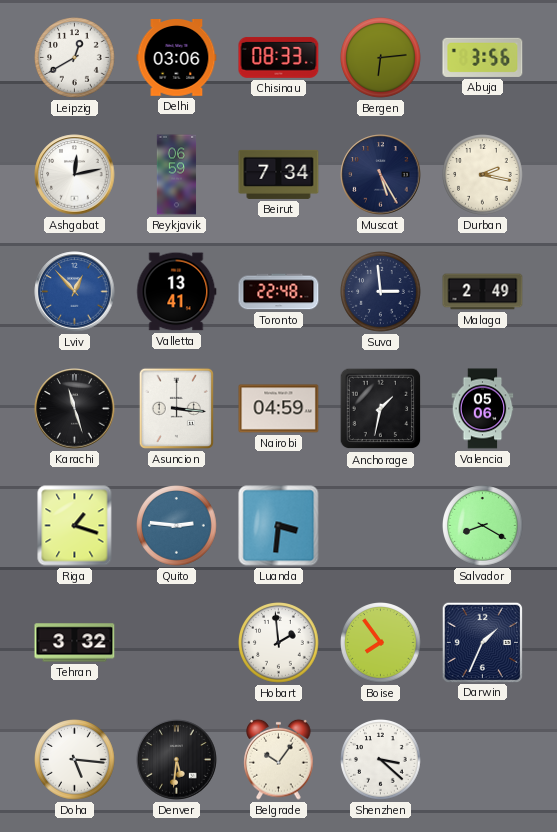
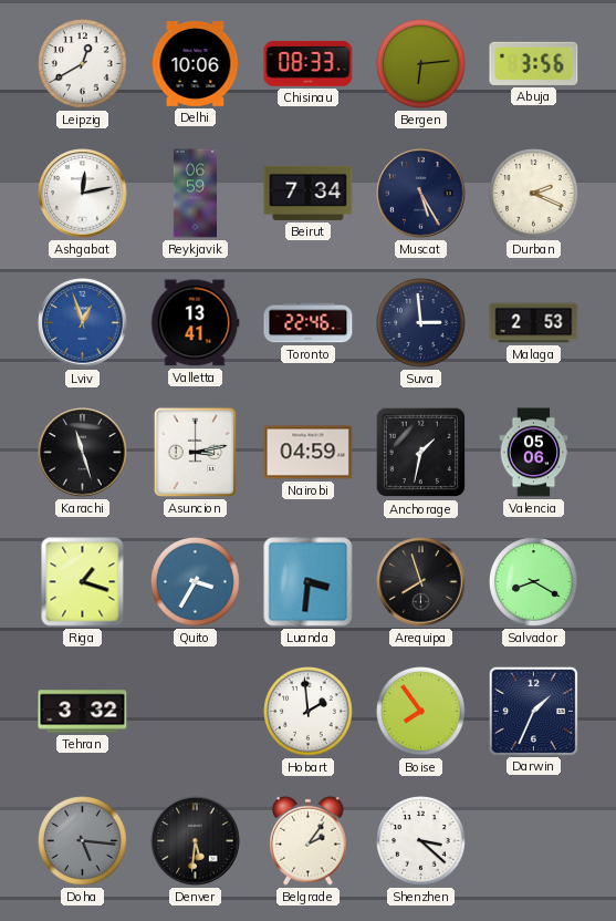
Delhi: 03:06 -> 10:06
Durban: 2:17 -> 2:19
Lviv: 12:53 -> 12:57
Toronto: 22:48 -> 22:46
Malaga: 2:49 -> 2:53
Asuncion: 3:16 -> 3:13
Quito: 2:46 -> 3:35
Arequipa: none -> 7:57
Doha dial: white -> grey
Belgrade: 10:06 -> 2:06
